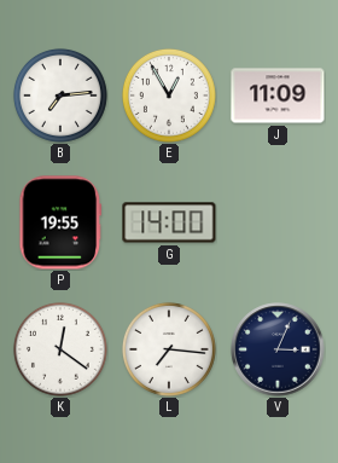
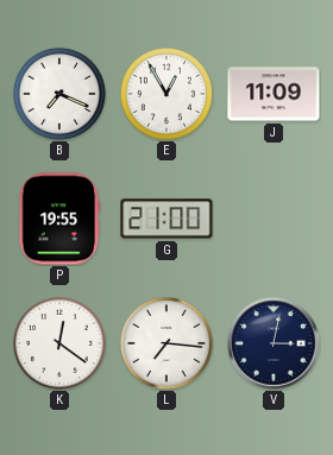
B: 7:14 -> 7:19
G: 14:00 -> 21:00
V: 3:04 -> 3:02
